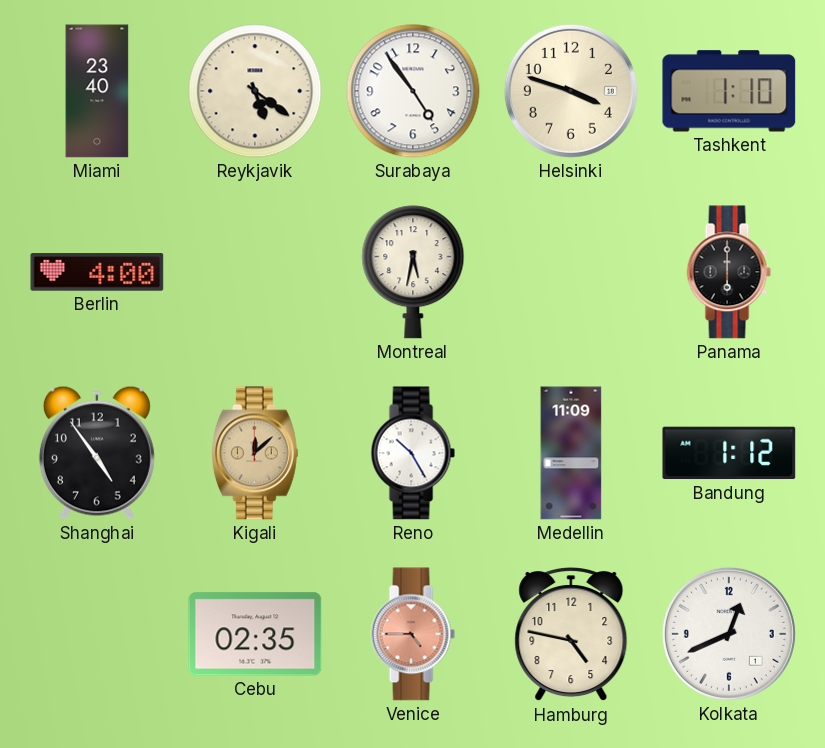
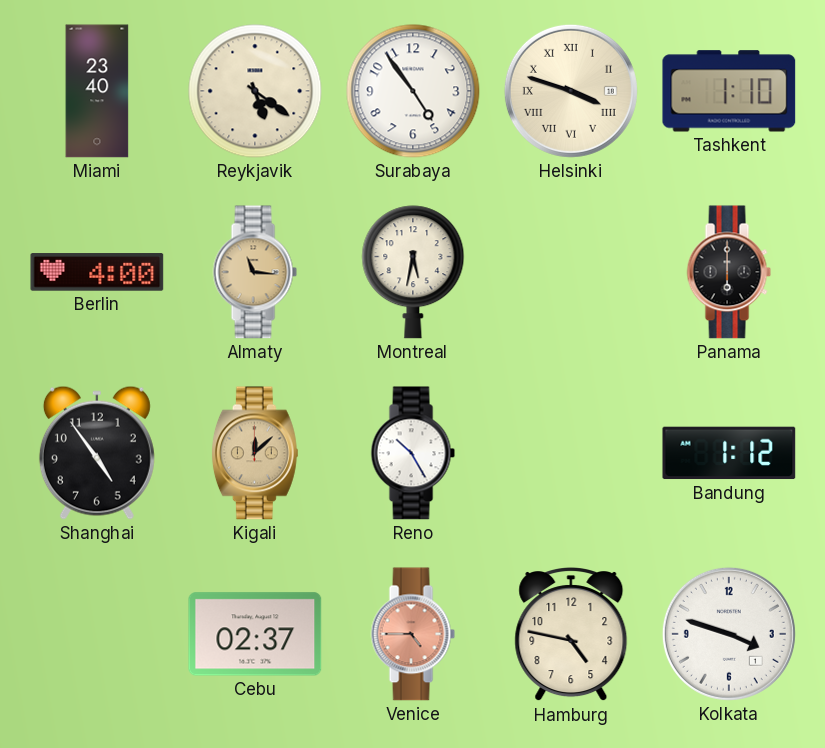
Helsinki numerals: Arabic -> Roman
Almaty: none -> 11:16
Medellin: 11:09 -> none
Cebu: 02:35 -> 02:37
Kolkata: 12:41 -> 3:48
